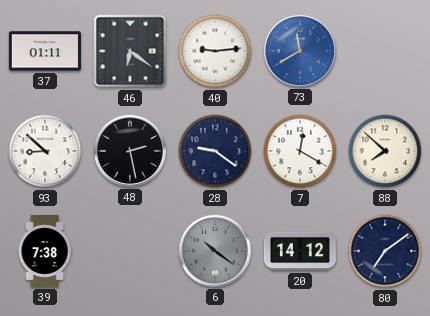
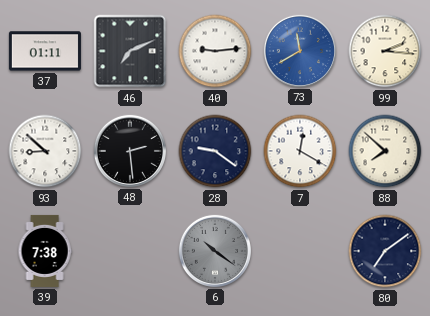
46: 6:21 -> 7:11
99: none -> 2:16
48: 2:28 -> 2:29
20: 14:12 -> none
